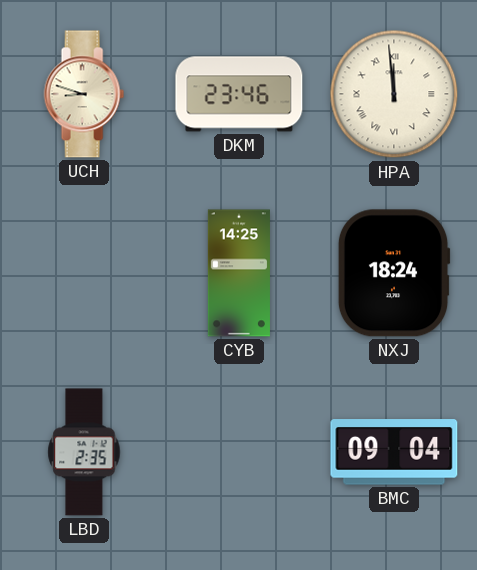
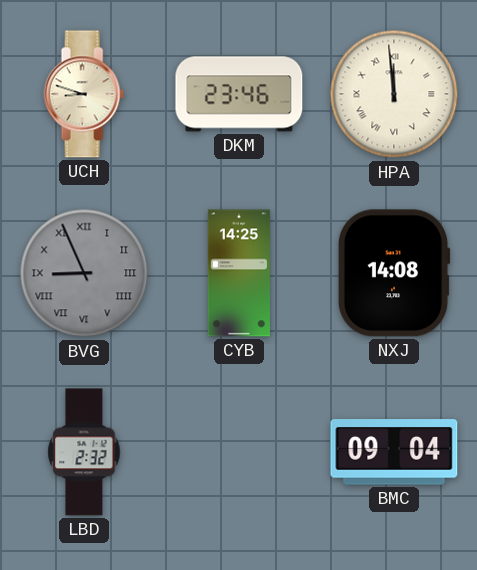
BVG: none -> 8:56
NXJ: 18:24 -> 14:08
LBD: 2:35 -> 2:32
